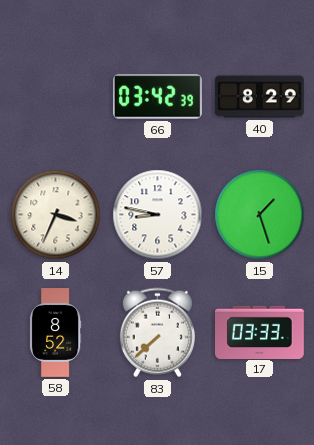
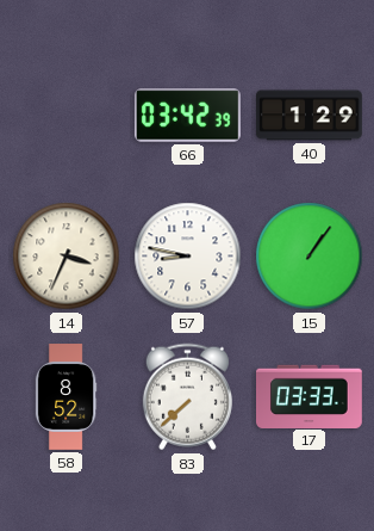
40: 8:29 -> 1:29
15: 1:27 -> 1:06
